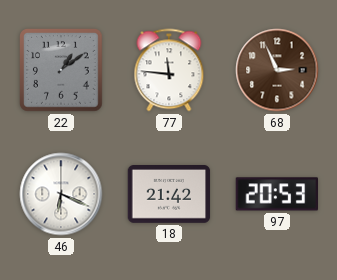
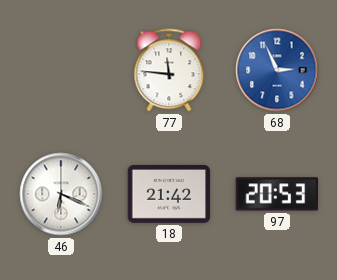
22: 1:09 -> none
68 dial: brown -> blue
